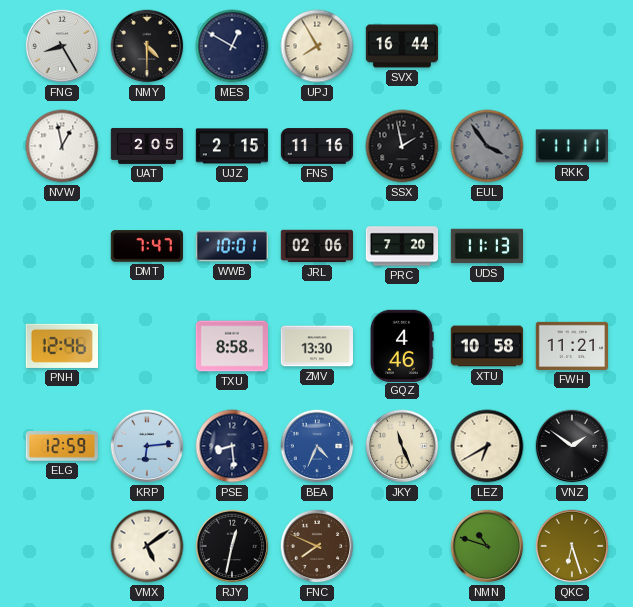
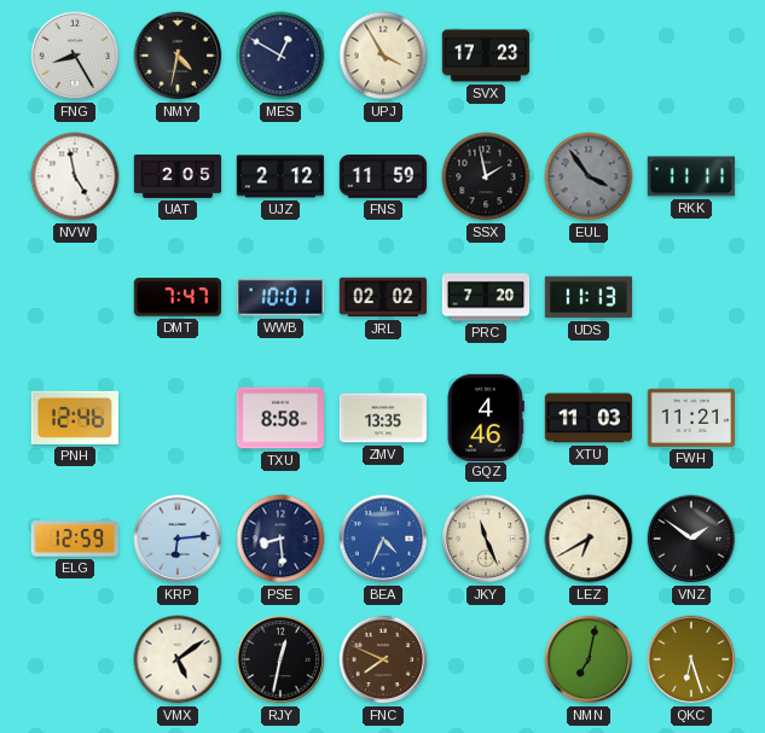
NMY: 4:30 -> 4:32
UPJ: 7:55 -> 3:55
SVX: 16:44 -> 17:23
NVW: 12:58 -> 4:58
UJZ: 2:15 -> 2:12
FNS: 11:16 -> 11:59
JRL: 02:06 -> 02:02
ZMV: 13:30 -> 13:35
XTU: 10:58 -> 11:03
NMN: 10:48 -> 7:02
